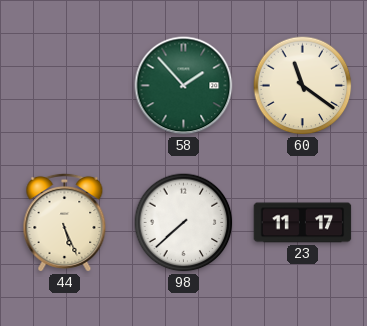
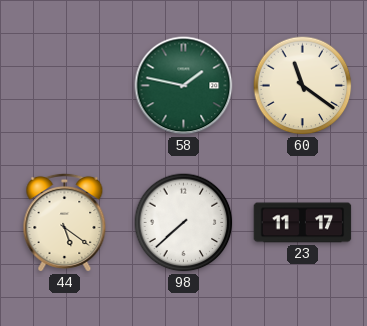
58: 1:53 -> 1:47
44: 5:26 -> 5:21
